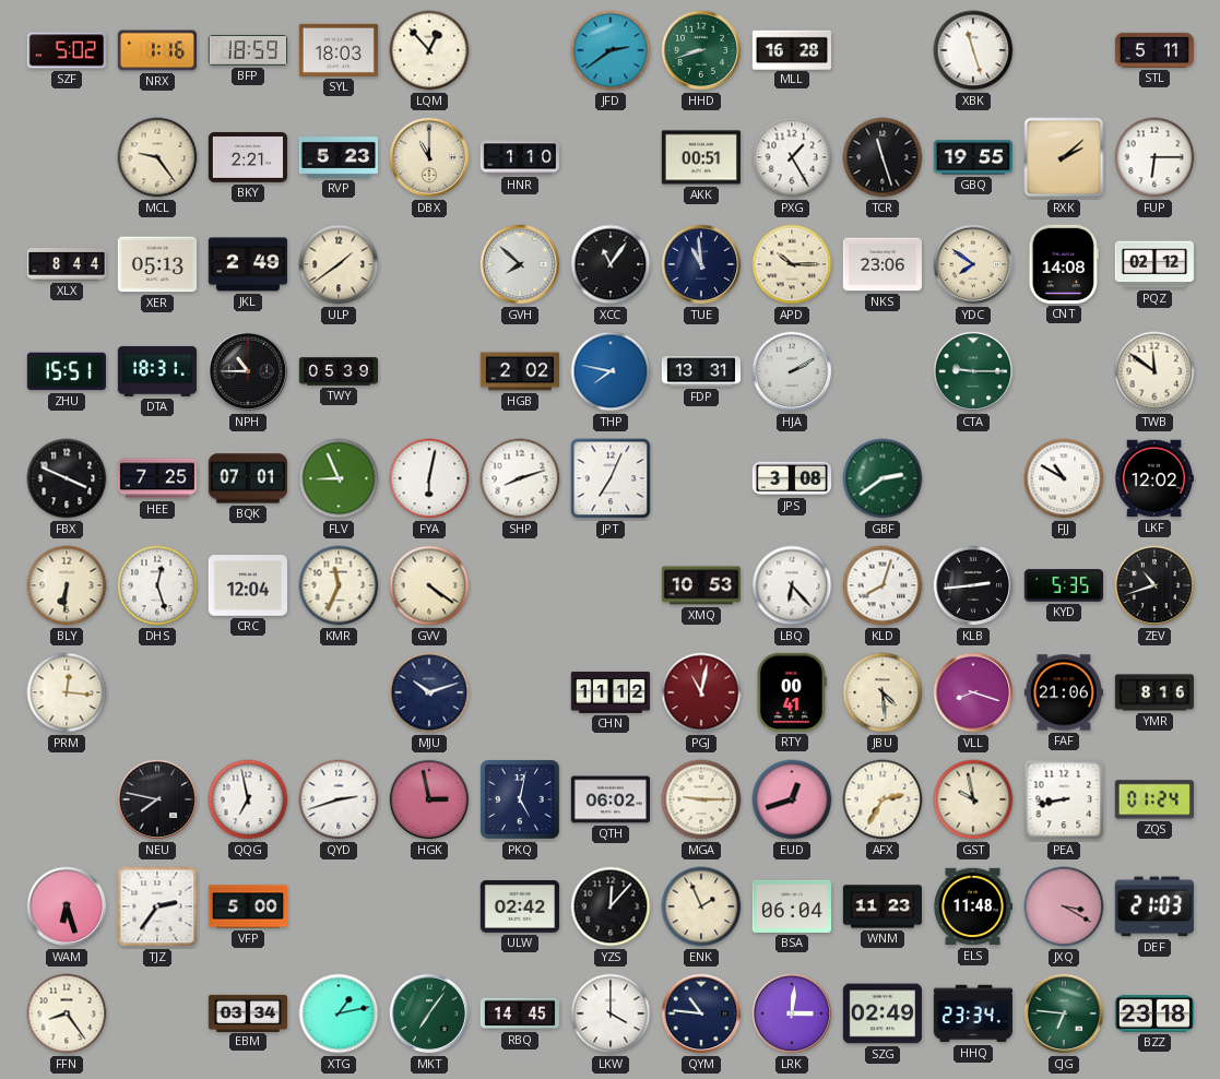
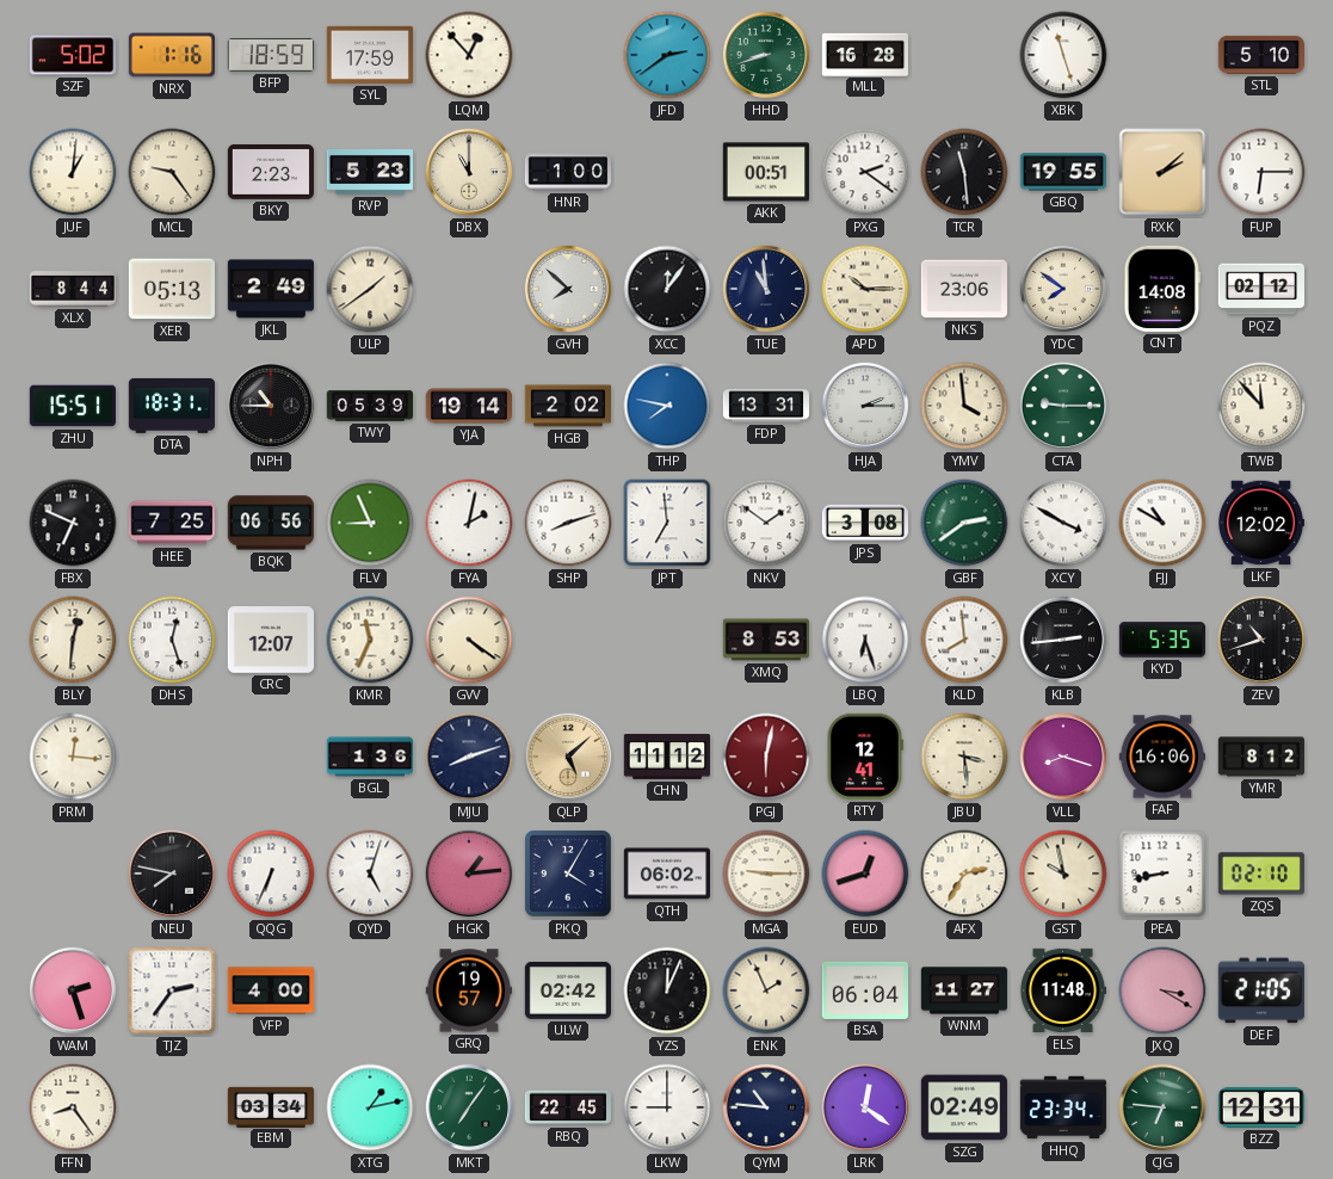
SYL: 18:03 -> 17:59
STL: 5:11 -> 5:10
JUF: none -> 1:01
BKY: 2:21 -> 2:23
HNR: 1:10 -> 1:00
PXG: 1:25 -> 2:21
TCR: 11:27 -> 11:29
XCC: 11:06 -> 12:06
YJA: none -> 19:14
HJA: 2:10 -> 2:15
YMV: none -> 3:59
TWB: 11:51 -> 11:53
FBX: 3:49 -> 6:49
BQK: 07:01 -> 06:56
FYA: 6:02 -> 2:02
JPT: 7:04 -> 6:59
NKV: none -> 1:51
XCY: none -> 3:50
BLY: 6:31 -> 12:31
CRC: 12:04 -> 12:07
XMQ: 10:53 -> 8:53
LBQ: 6:23 -> 6:27
KLD: 8:03 -> 7:59
BGL: none -> 1:36
MJU: 10:12 -> 8:12
QLP: none -> 5:08
PGJ: 11:02 -> 6:02
RTY: 00:41 -> 12:41
JBU: 4:29 -> 3:29
FAF: 21:06 -> 16:06
YMR: 8:16 -> 8:12
QQG: 6:58 -> 6:34
QYD: 2:42 -> 5:03
HGK: 2:58 -> 1:14
PKQ: 5:02 -> 4:05
ZQS: 01:24 -> 02:10
WAM: 6:27 -> 2:27
VFP: 5:00 -> 4:00
GRQ: none -> 19:57
YZS: 12:07 -> 12:04
WNM: 11:23 -> 11:27
DEF: 21:03 -> 21:05
RBQ: 14:45 -> 22:45
LKW: 4:00 -> 9:00
LRK: 3:01 -> 12:21
BZZ: 23:18 -> 12:31
